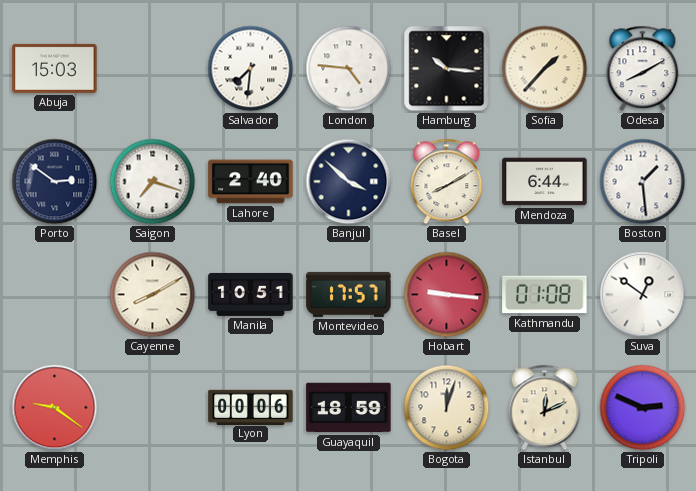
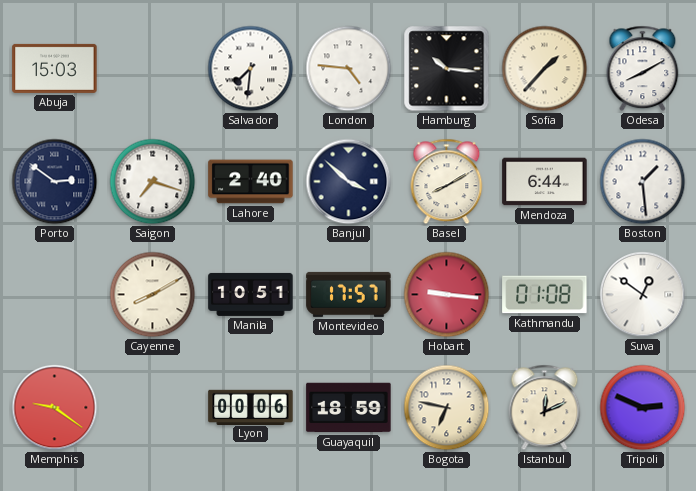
Bogota: 12:03 -> 6:47
